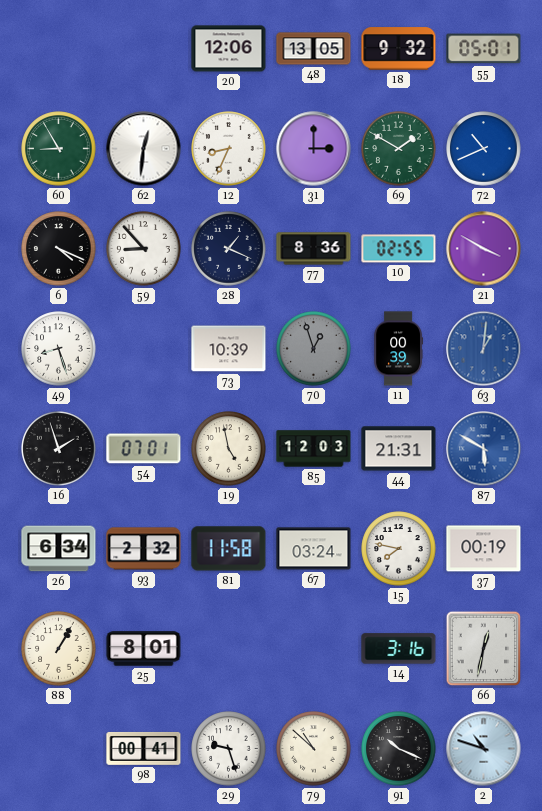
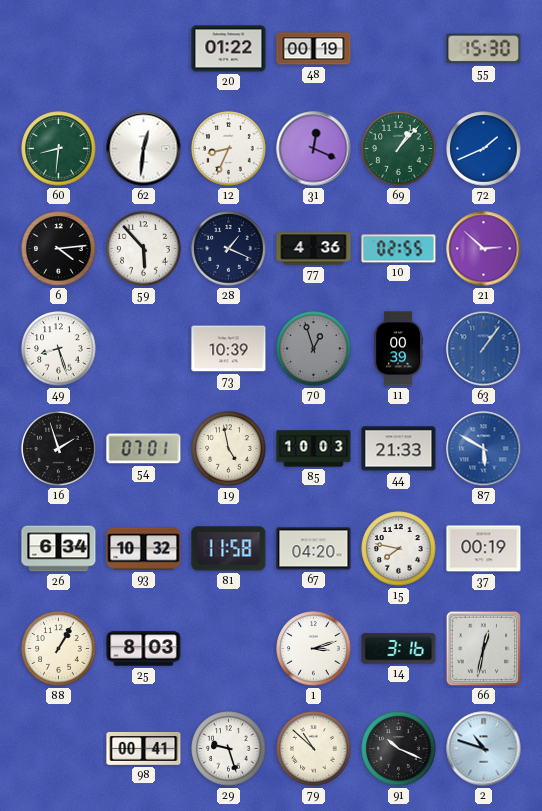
20: 12:06 -> 01:22
48: 13:05 -> 00:19
18: 9:32 -> none
55: 05:01 -> 15:30
60: 8:55 -> 8:31
31: 3:00 -> 12:19
69: 1:50 -> 1:07
72: 10:41 -> 1:41
6: 4:19 -> 4:14
59: 8:53 -> 5:53
77: 8:36 -> 4:36
21: 3:50 -> 2:52
63: 1:01 -> 1:06
85: 12:03 -> 10:03
44: 21:31 -> 21:33
93: 2:32 -> 10:32
67: 03:24 -> 04:20
25: 8:01 -> 8:03
1: none -> 3:12
